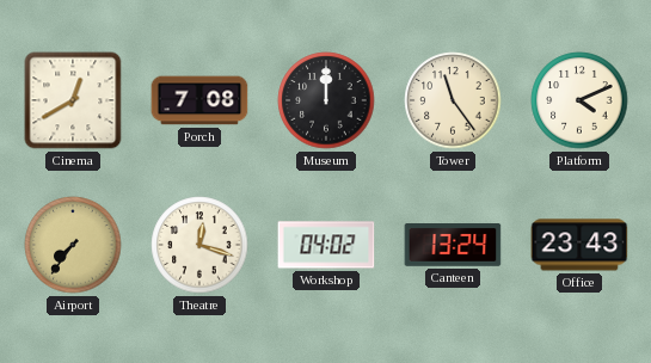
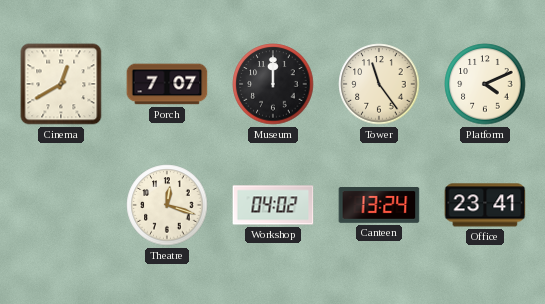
Porch: 7:08 -> 7:07
Airport: 7:36 -> none
Office: 23:43 -> 23:41
